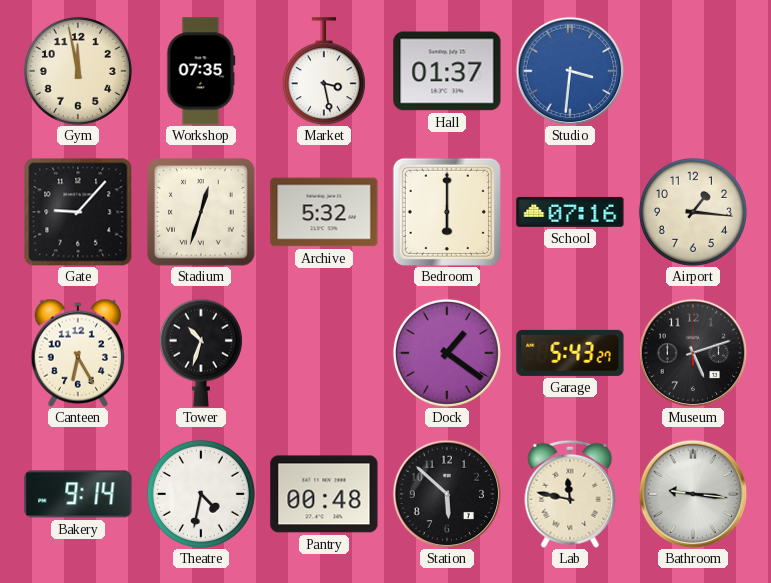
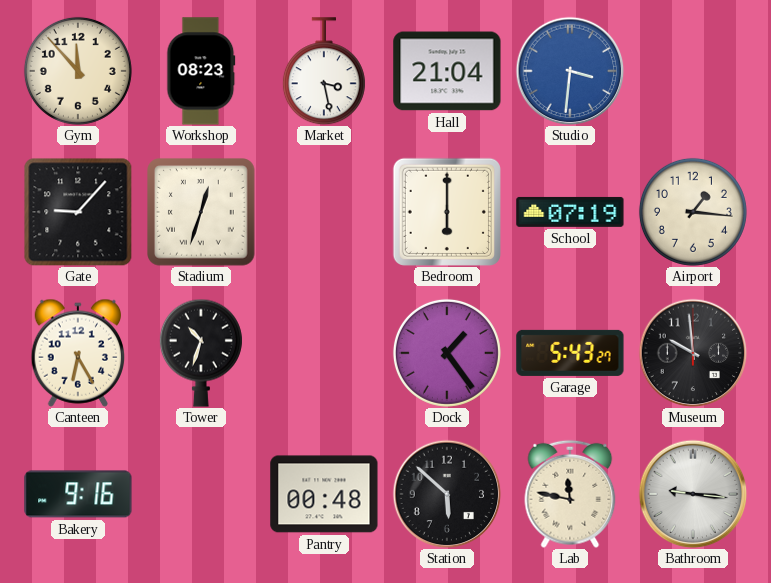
Gym: 11:58 -> 11:53
Workshop: 07:35 -> 08:23
Hall: 01:37 -> 21:04
Archive: 5:32 -> none
School: 07:16 -> 07:19
Dock: 1:21 -> 1:24
Museum: 5:12 -> 9:59
Bakery: 9:14 -> 9:16
Theatre: 4:32 -> none
